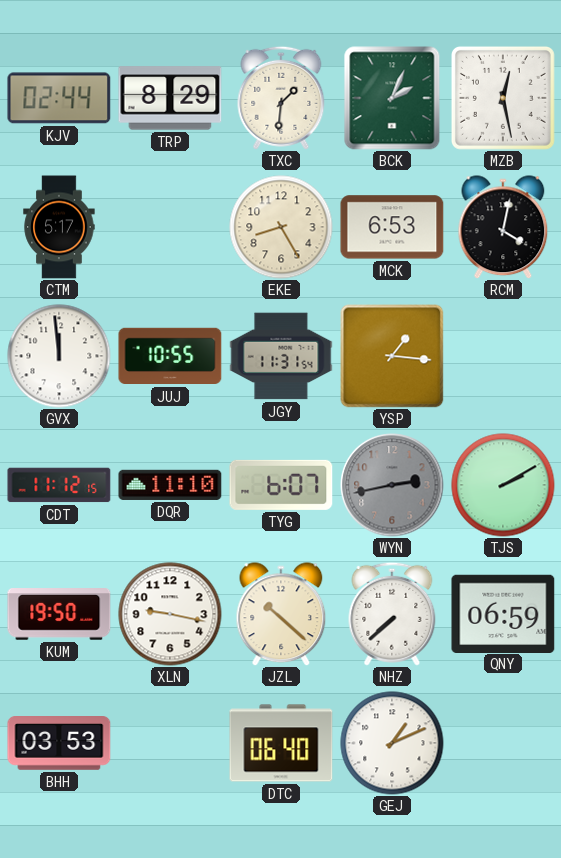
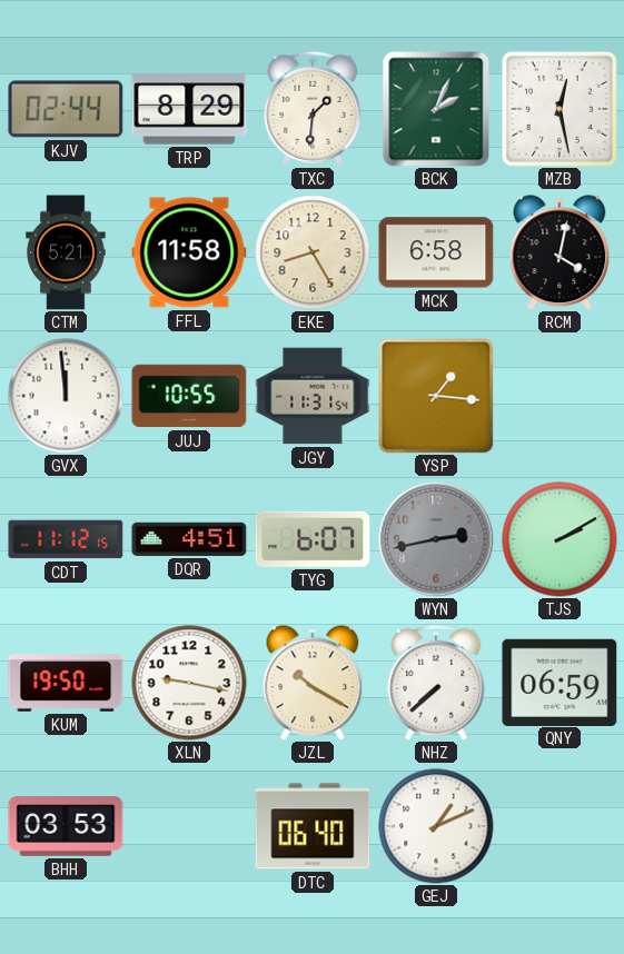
CTM: 5:17 -> 5:21
FFL: none -> 11:58
MCK: 6:53 -> 6:58
DQR: 11:10 -> 4:51
JZL: 10:22 -> 10:20
